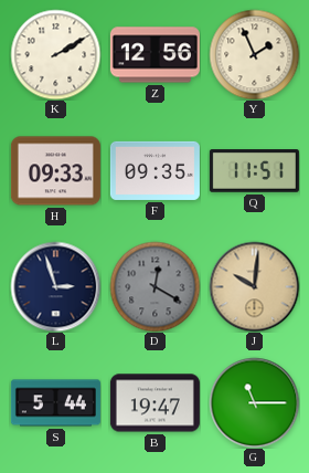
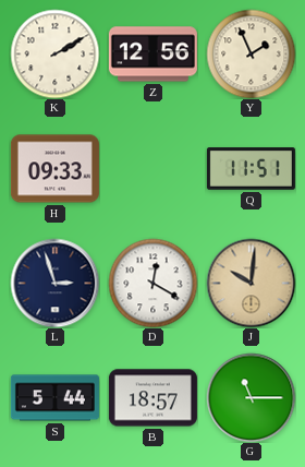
F: 09:35 -> none
D dial: grey -> white
B: 19:47 -> 18:57
